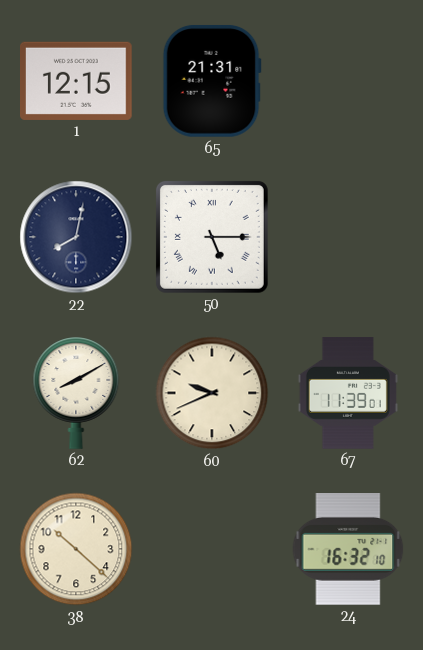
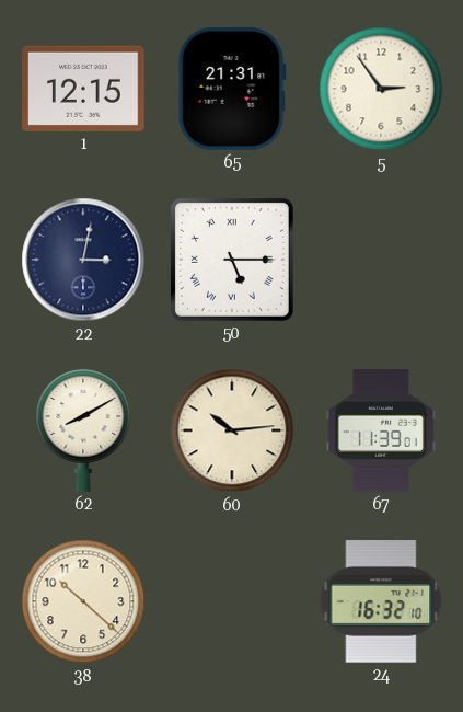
5: none -> 2:54
22: 8:02 -> 3:02
60: 9:41 -> 10:14
